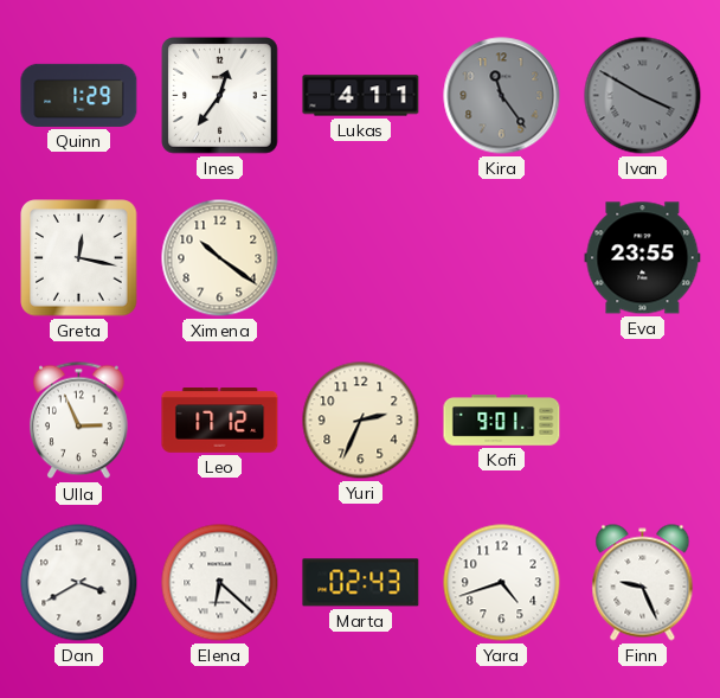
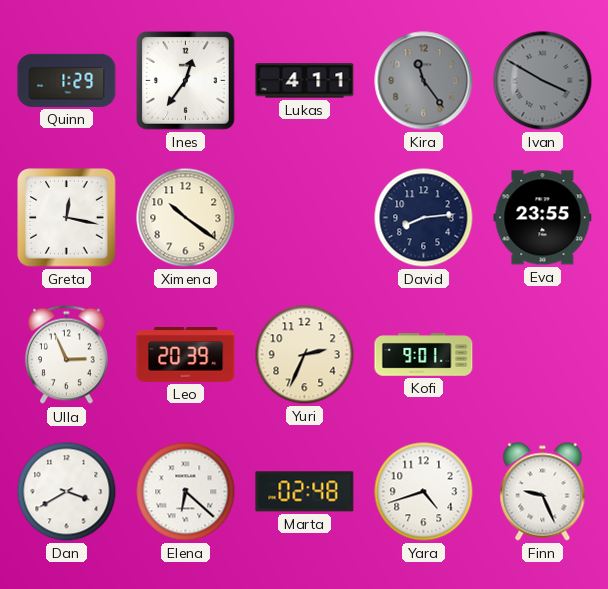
David: none -> 8:14
Leo: 17:12 -> 20:39
Marta: 02:43 -> 02:48
